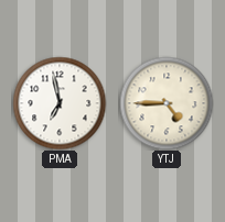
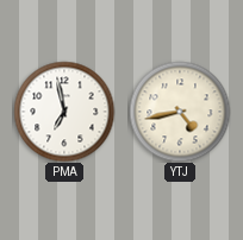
YTJ: 4:45 -> 4:43
